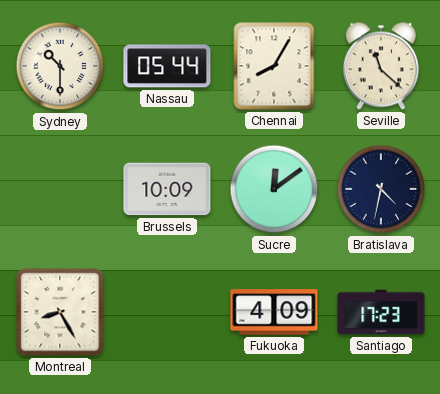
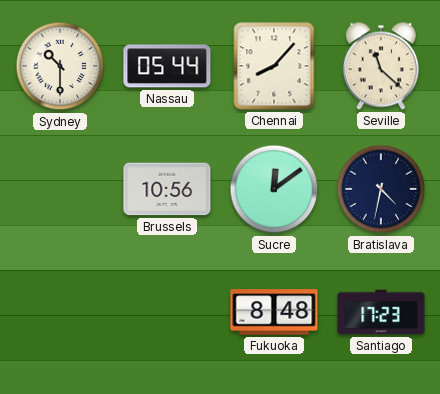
Chennai: 8:05 -> 8:07
Brussels: 10:09 -> 10:56
Montreal: 8:25 -> none
Fukuoka: 4:09 -> 8:48
